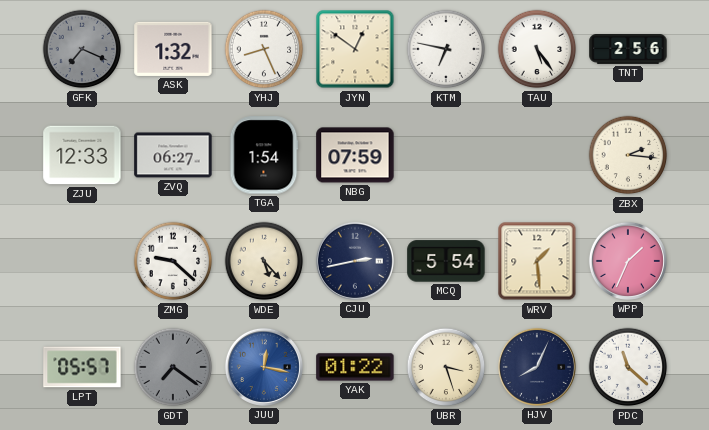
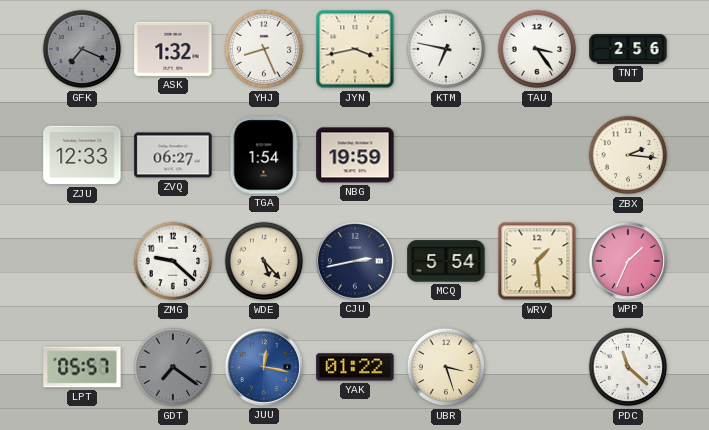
JYN: 12:51 -> 3:43
TAU: 5:24 -> 3:24
NBG: 07:59 -> 19:59
HJV: 8:04 -> none
